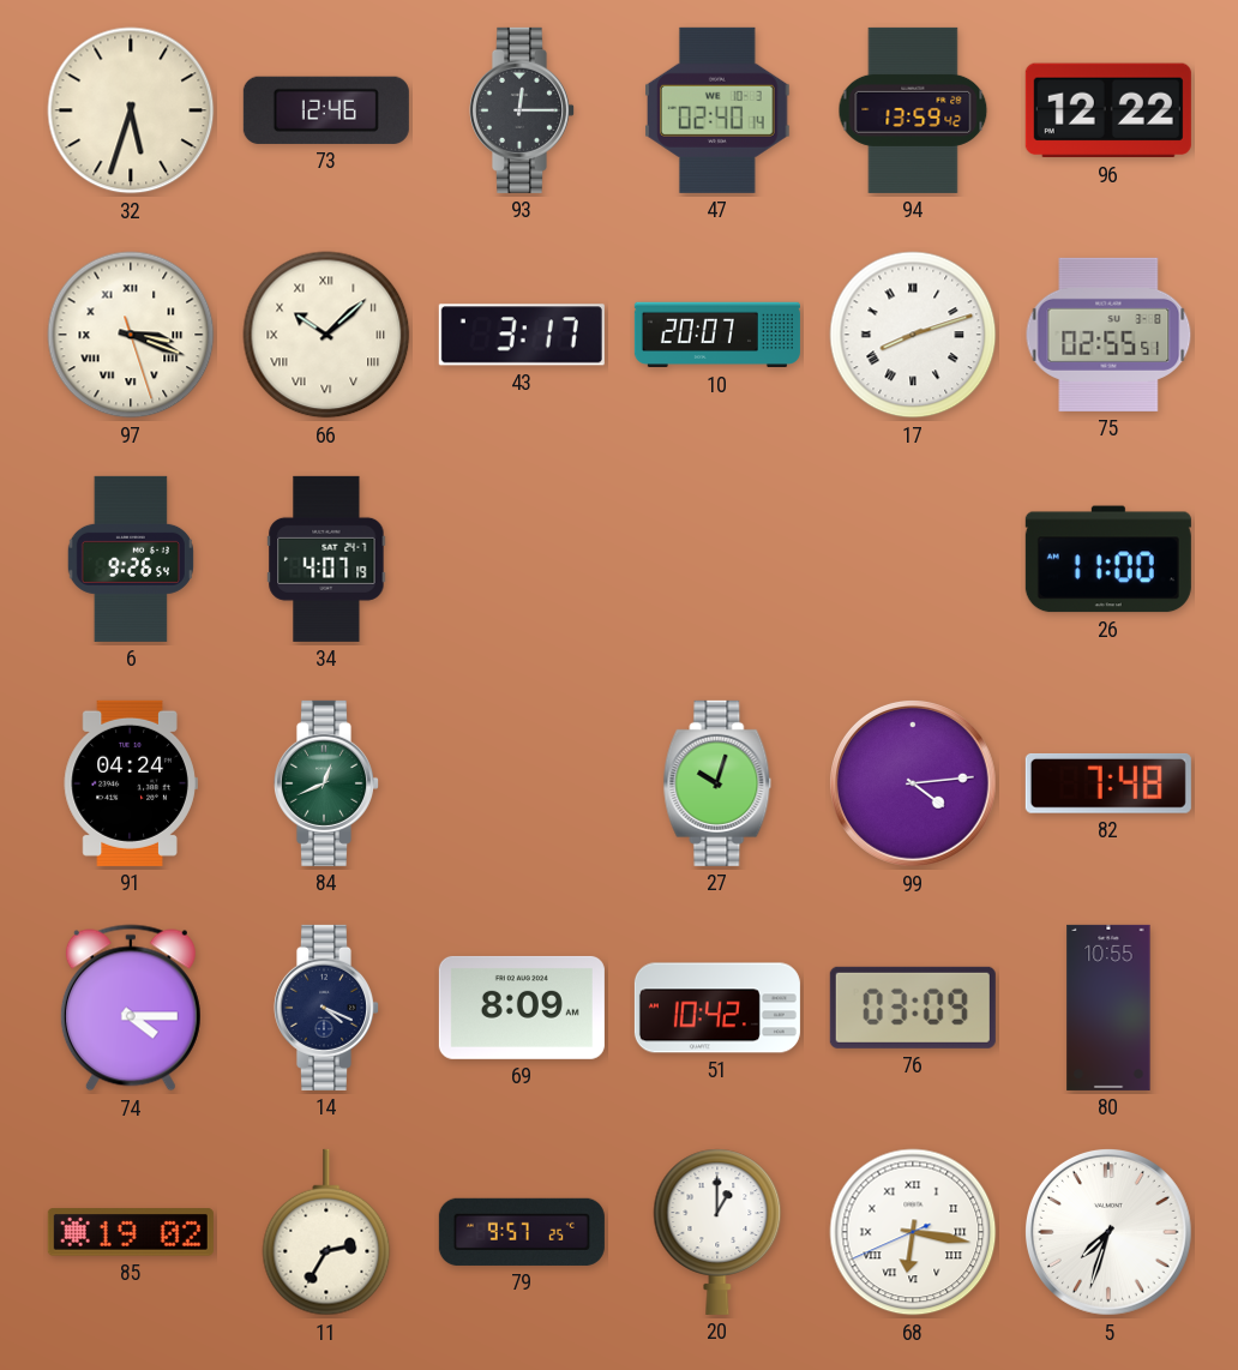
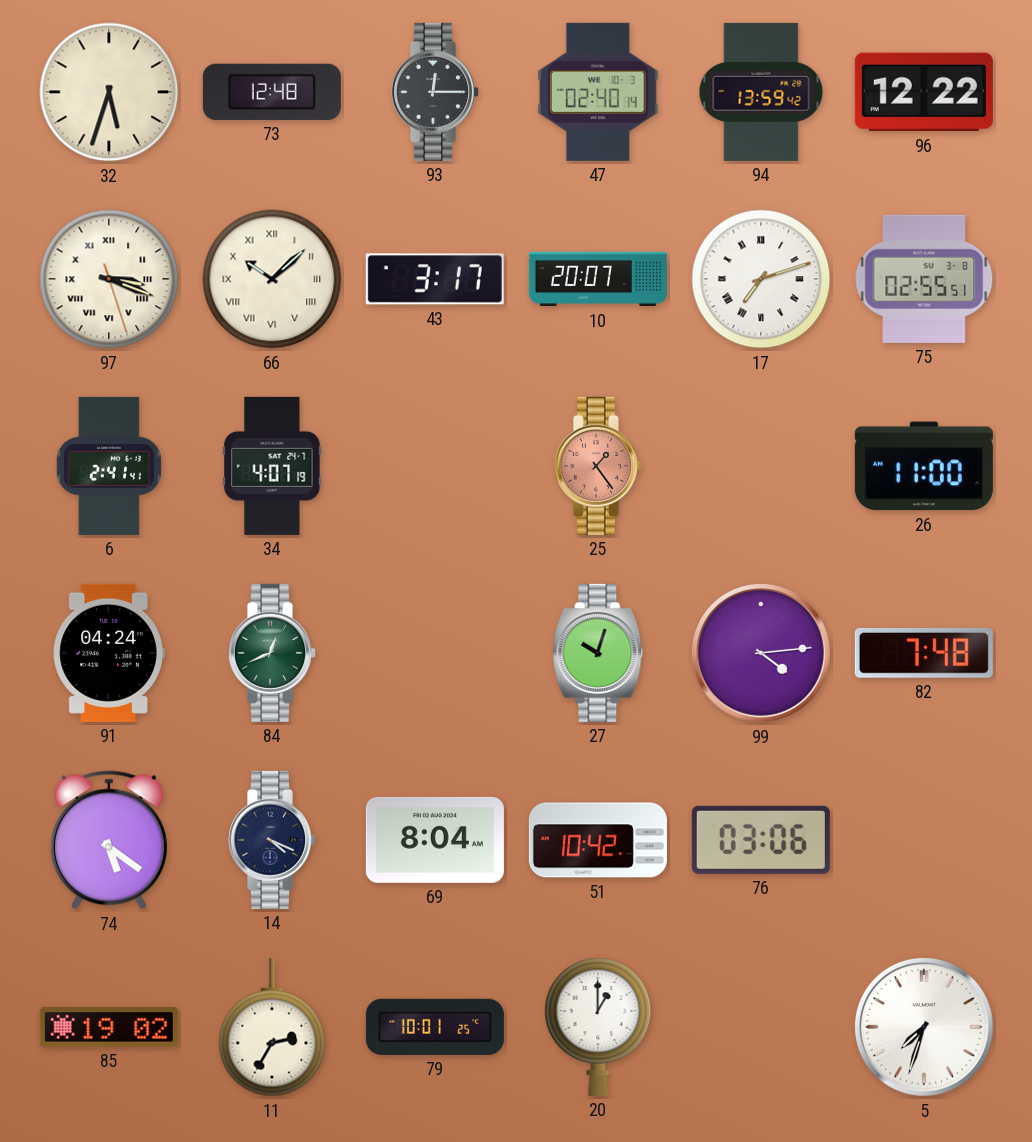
73: 12:46 -> 12:48
17: 8:12 -> 7:12
6: 9:26 -> 2:41
25: none -> 1:24
74: 4:15 -> 5:21
69: 8:09 -> 8:04
76: 03:09 -> 03:06
80: 10:55 -> none
79: 9:57 -> 10:01
68: 6:16 -> none
